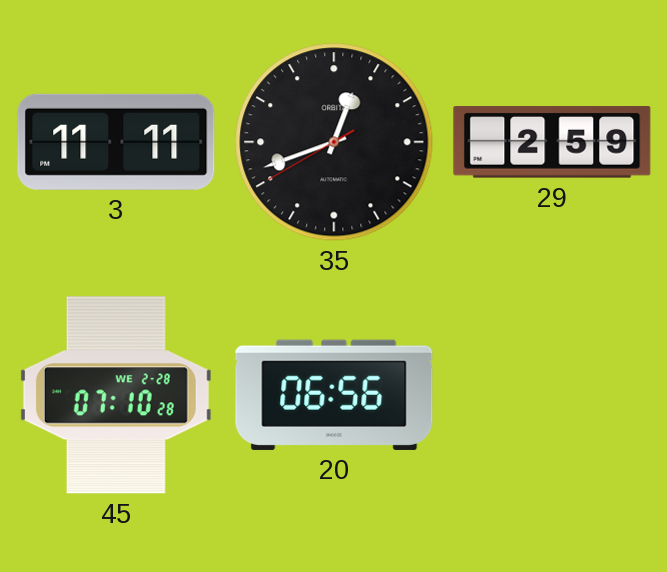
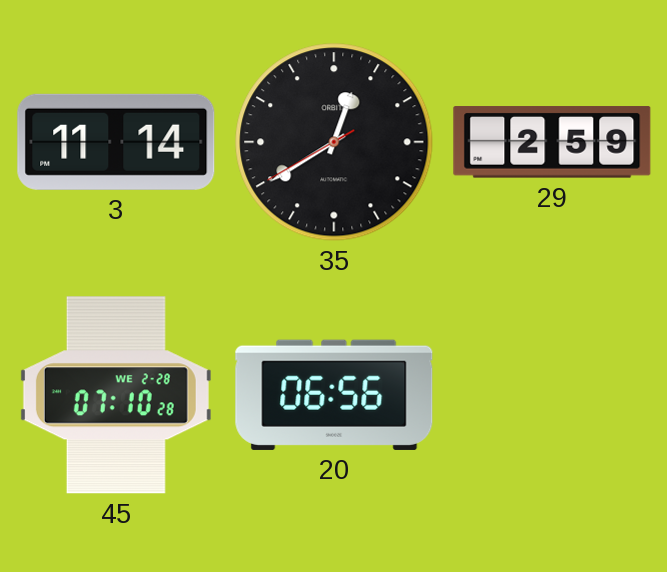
3: 11:11 -> 11:14
35: 12:41 -> 12:39
